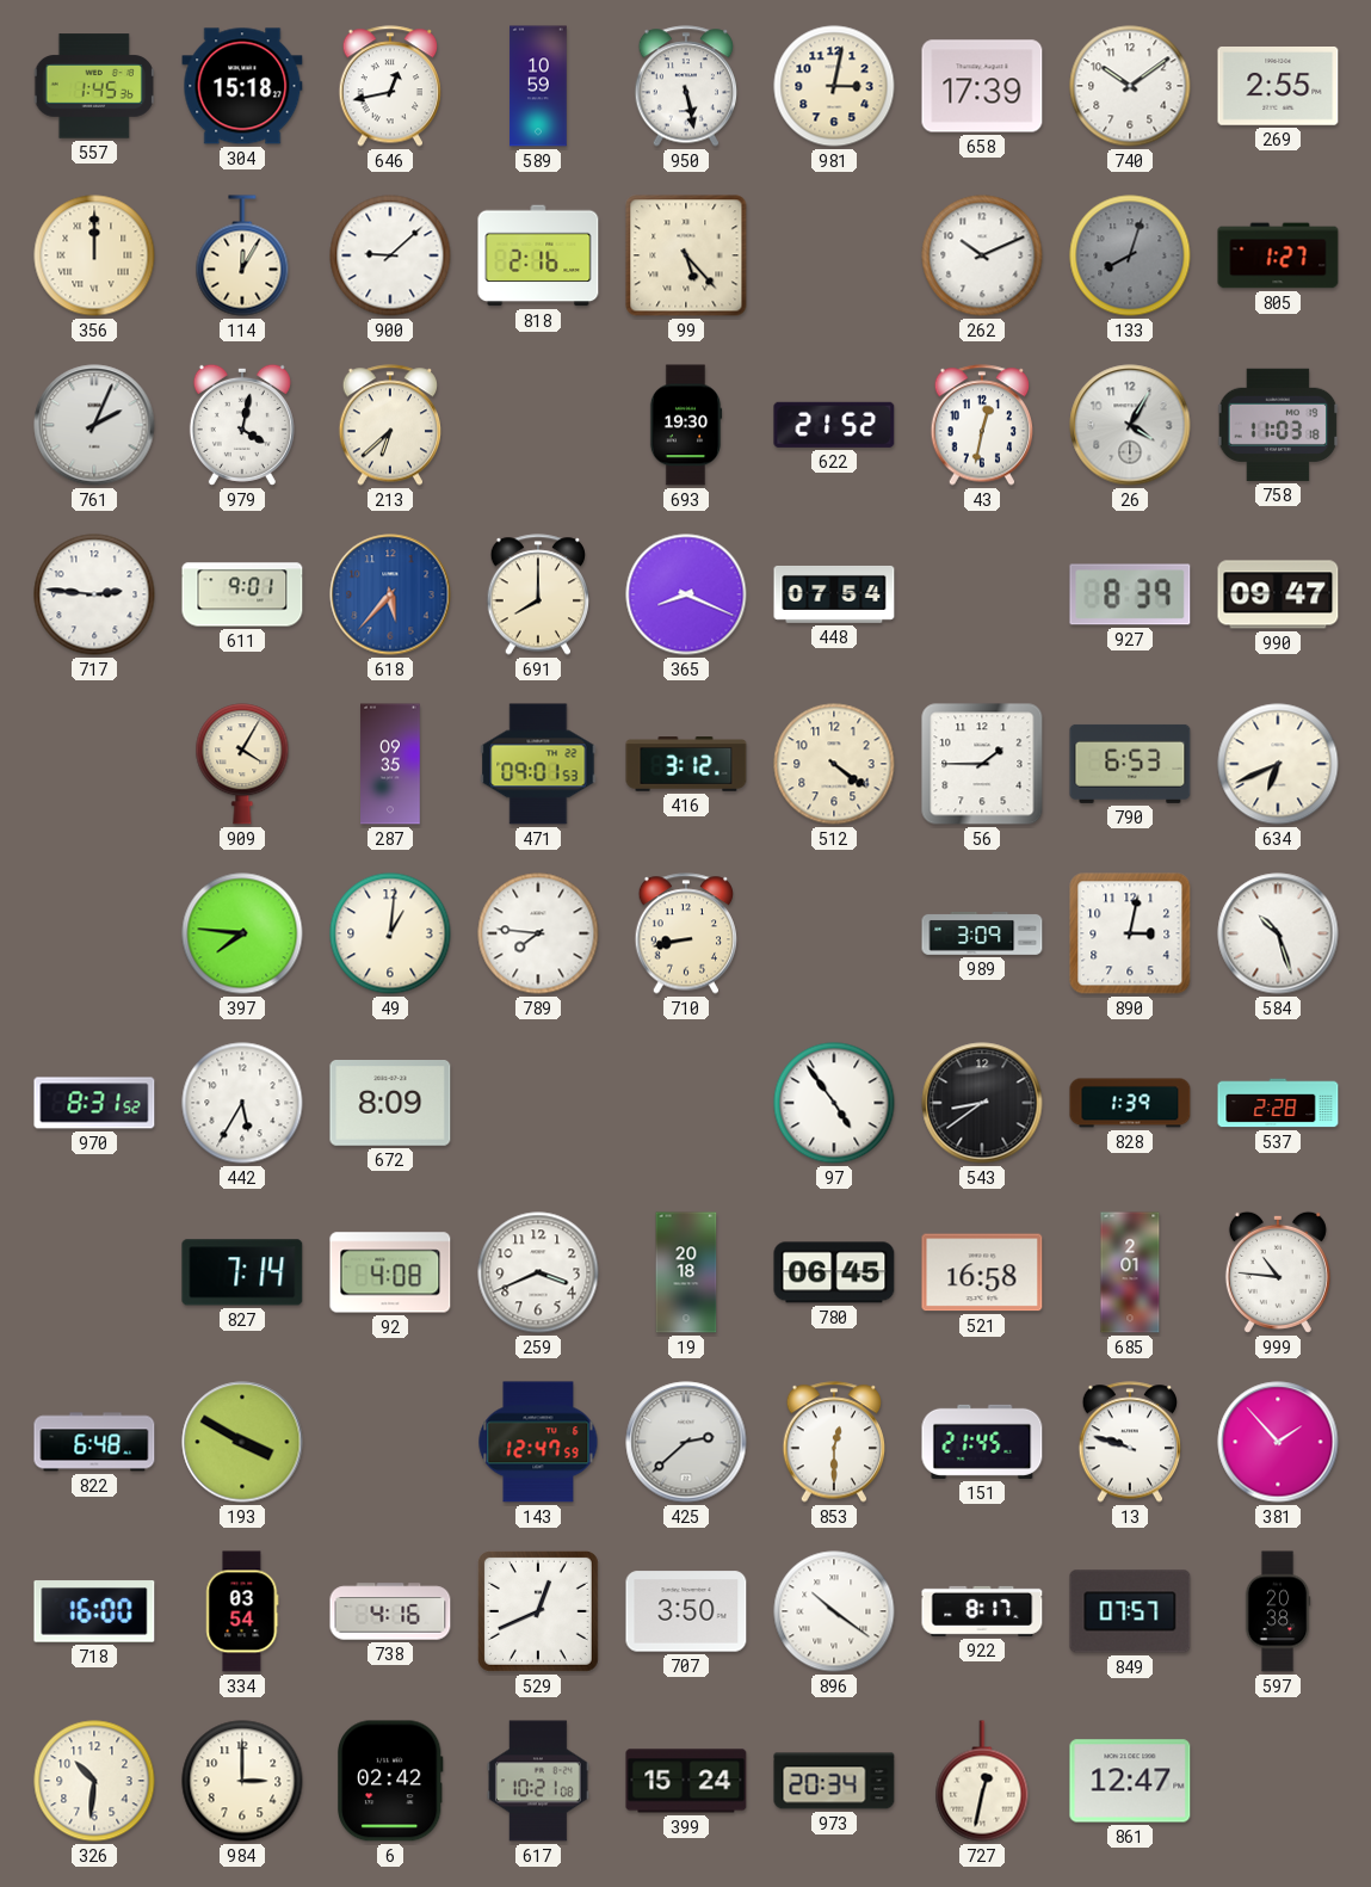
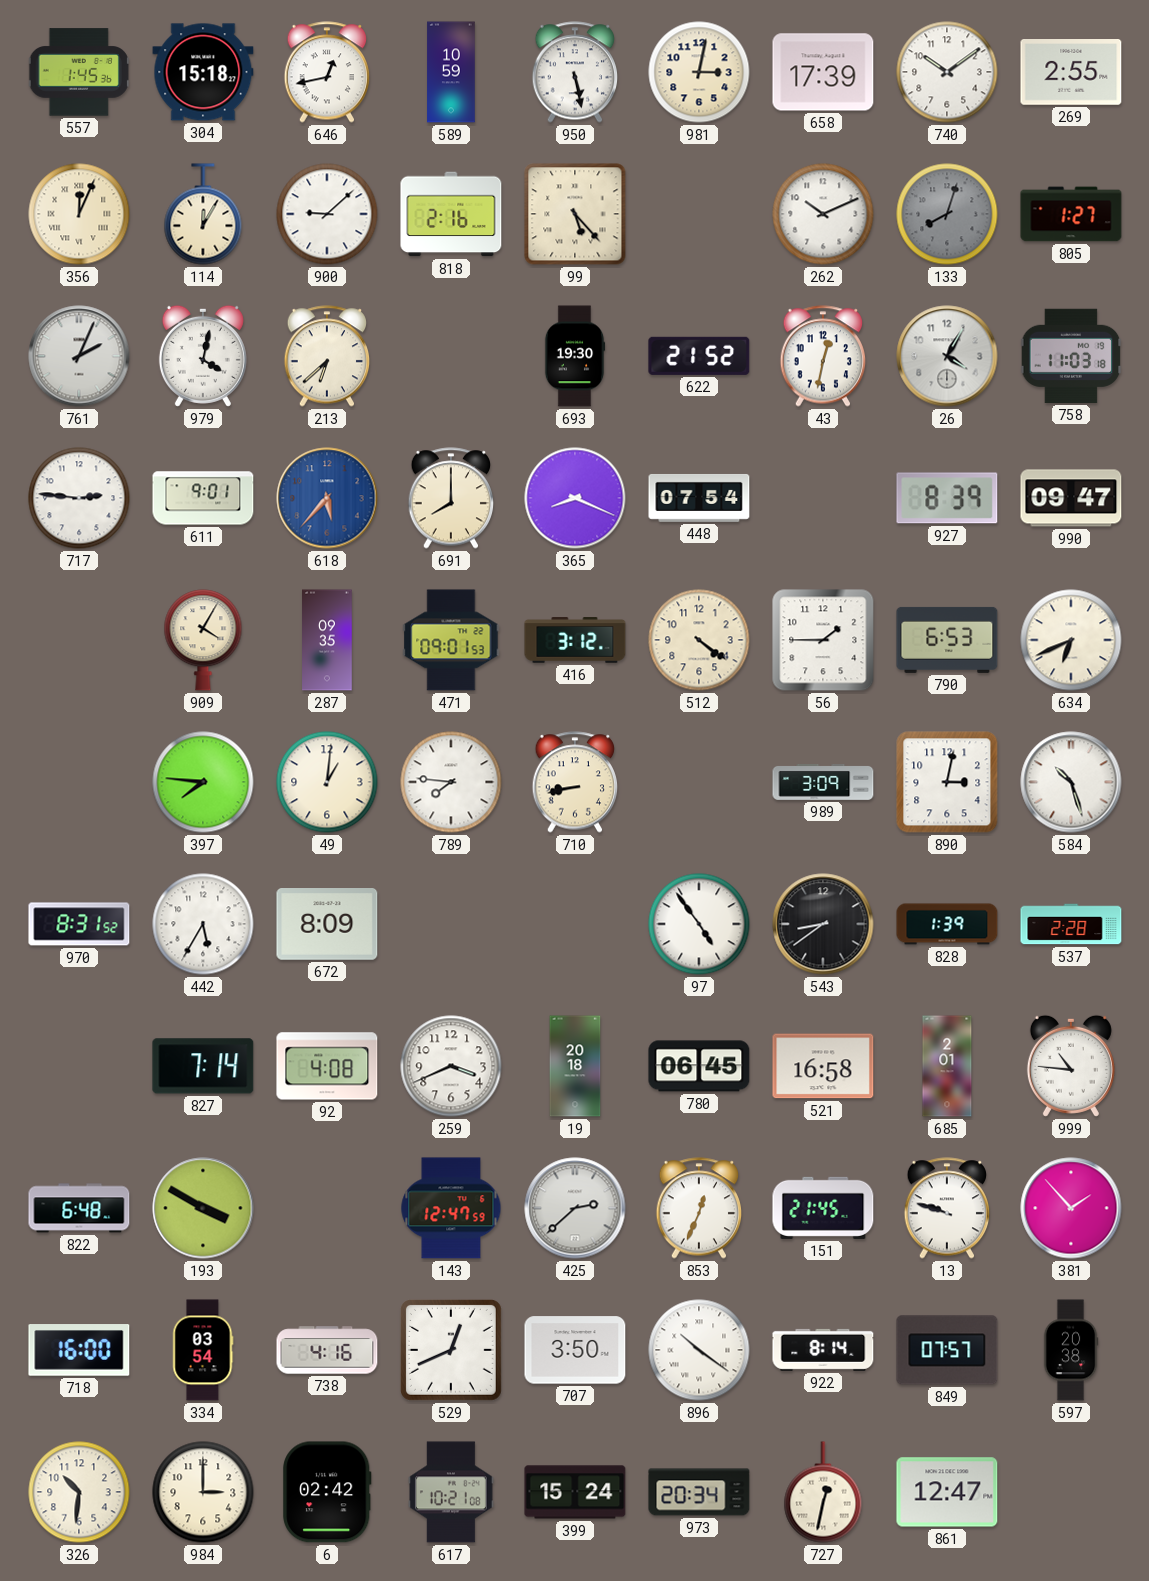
356: 12:00 -> 12:04
853: 12:30 -> 12:34
922: 8:17 -> 8:14
